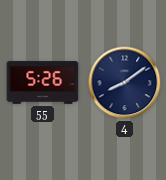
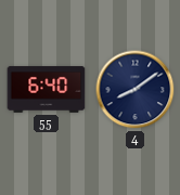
55: 5:26 -> 6:40
